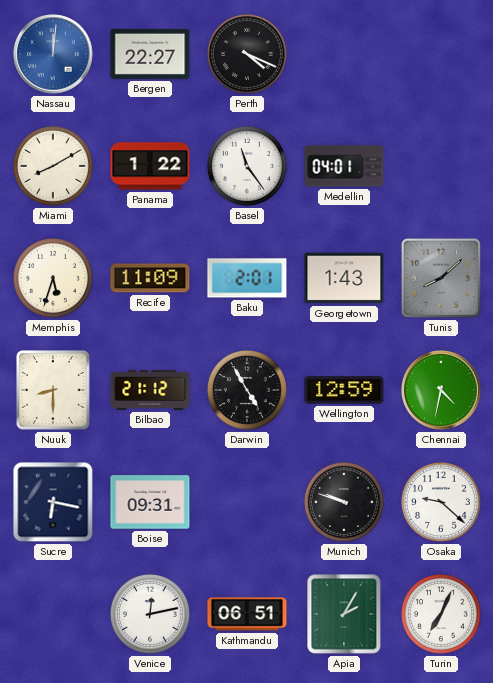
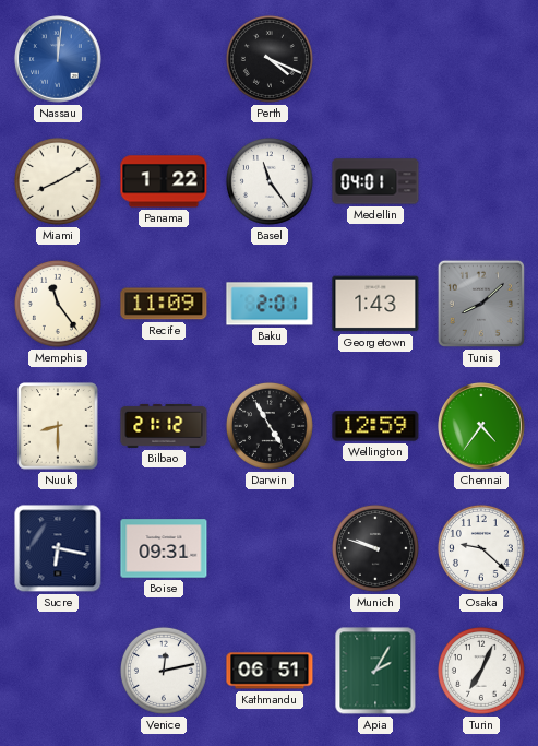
Bergen: 22:27 -> none
Memphis: 5:33 -> 11:24
Chennai: 4:32 -> 4:36
